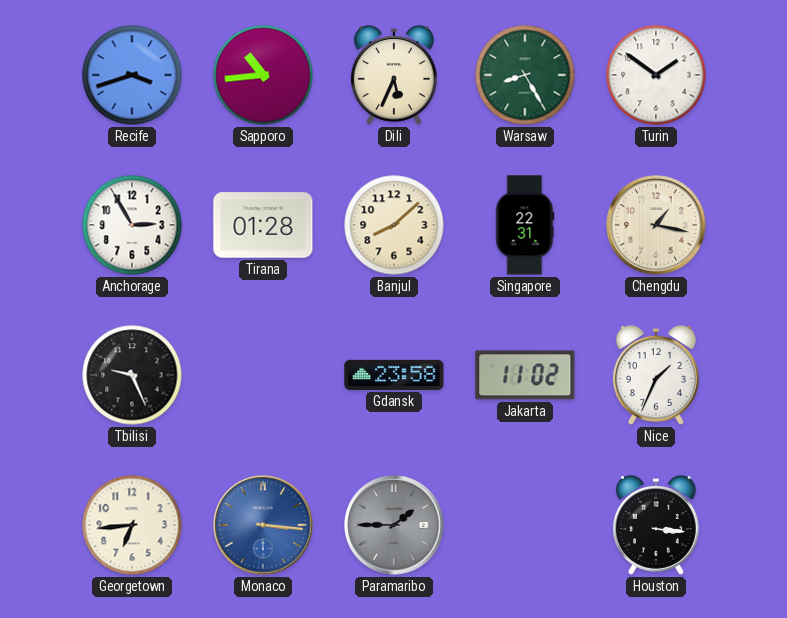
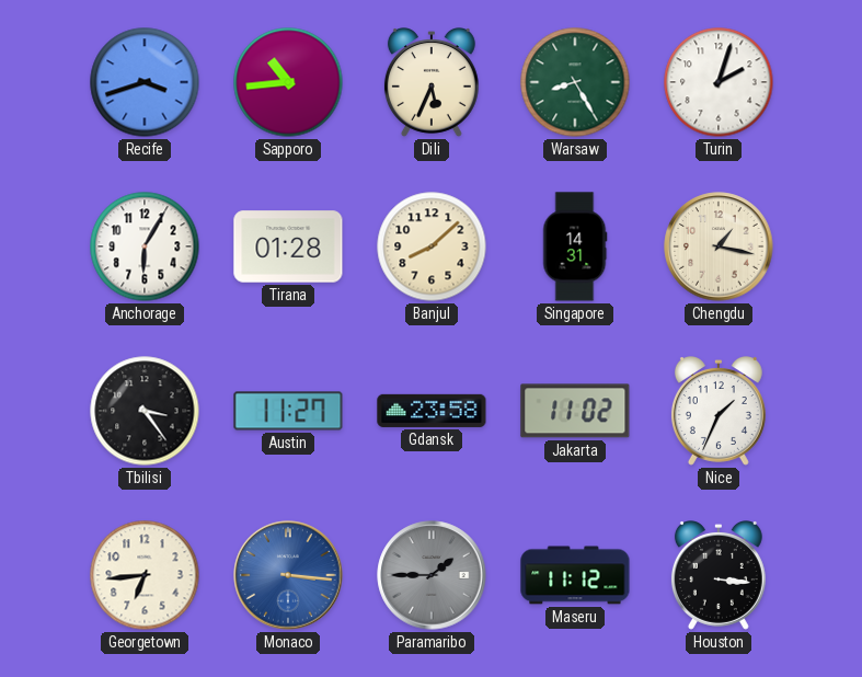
Turin: 1:51 -> 2:03
Anchorage: 2:55 -> 6:05
Singapore: 22:31 -> 14:31
Tbilisi: 9:26 -> 3:24
Austin: none -> 11:27
Maseru: none -> 11:12
